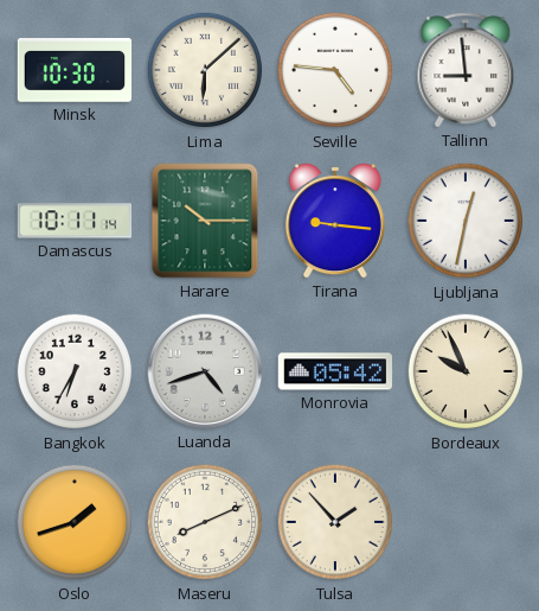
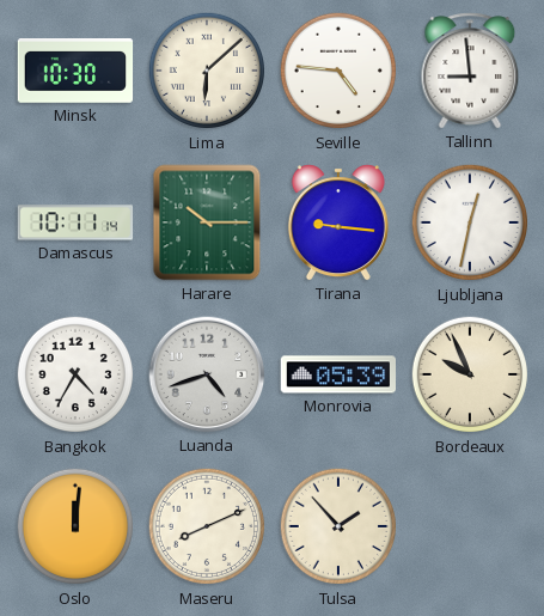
Bangkok: 6:35 -> 4:35
Monrovia: 05:42 -> 05:39
Oslo: 1:42 -> 12:01
